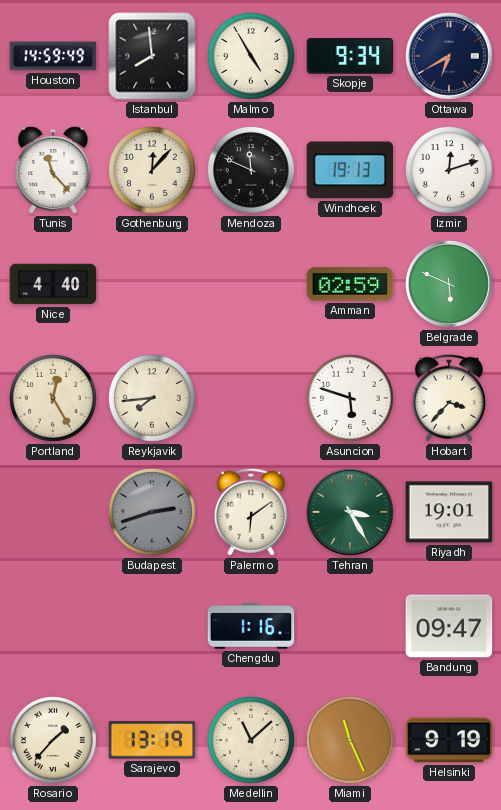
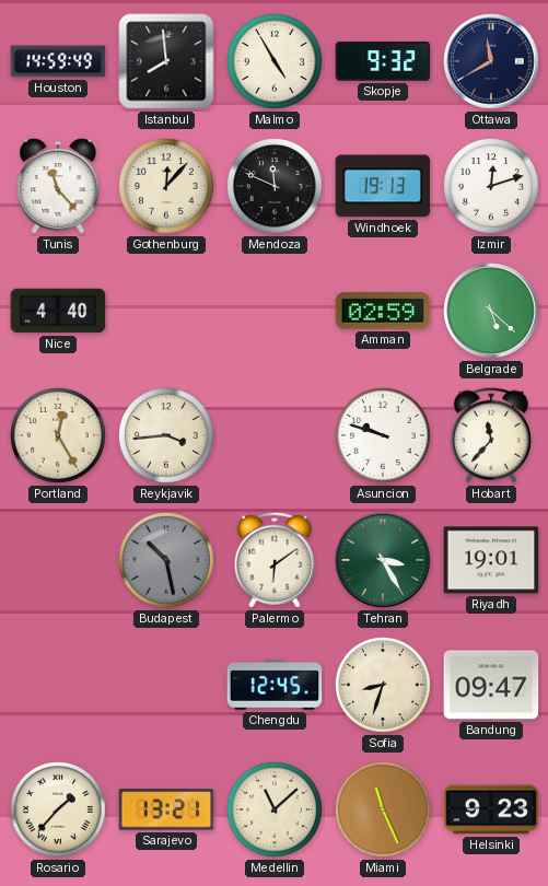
Skopje: 9:34 -> 9:32
Ottawa: 6:40 -> 11:40
Belgrade: 5:49 -> 5:22
Reykjavik: 7:44 -> 3:44
Asuncion: 5:48 -> 9:48
Hobart: 3:37 -> 11:37
Budapest: 2:42 -> 10:28
Chengdu: 1:16 -> 12:45
Sofia: none -> 8:33
Sarajevo: 13:19 -> 13:21
Helsinki: 9:19 -> 9:23
